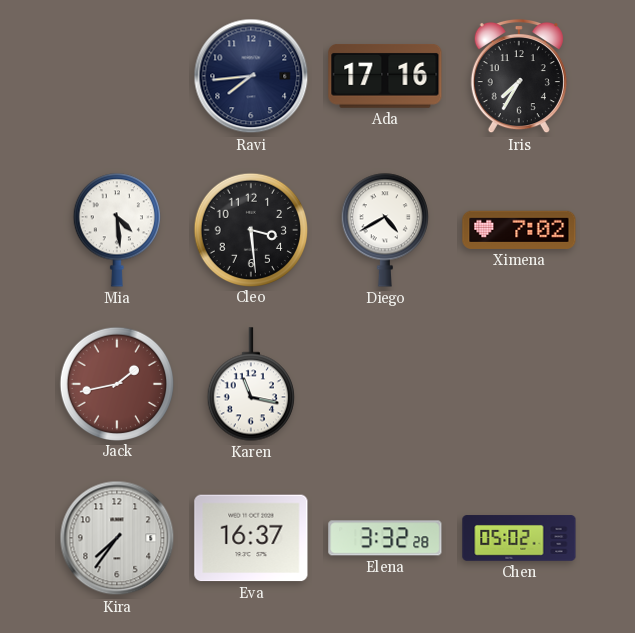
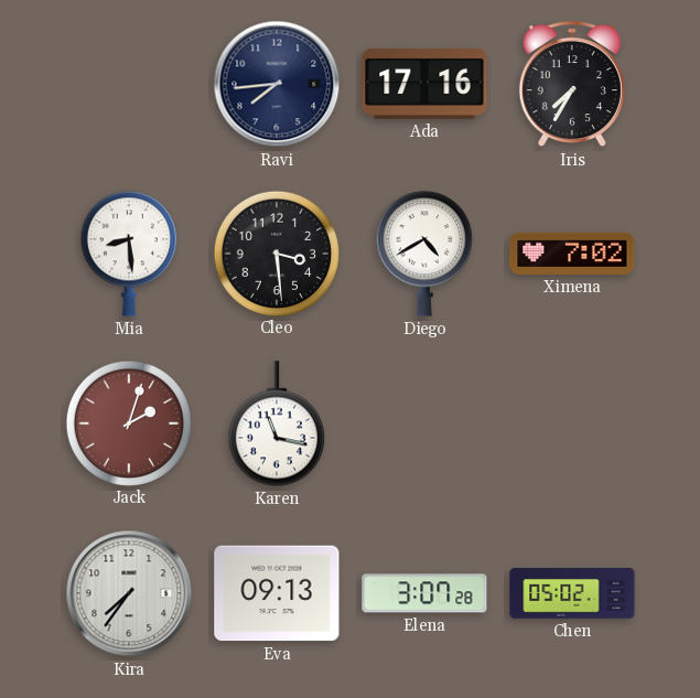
Mia: 4:29 -> 8:29
Jack: 1:43 -> 2:03
Eva: 16:37 -> 09:13
Elena: 3:32 -> 3:07
